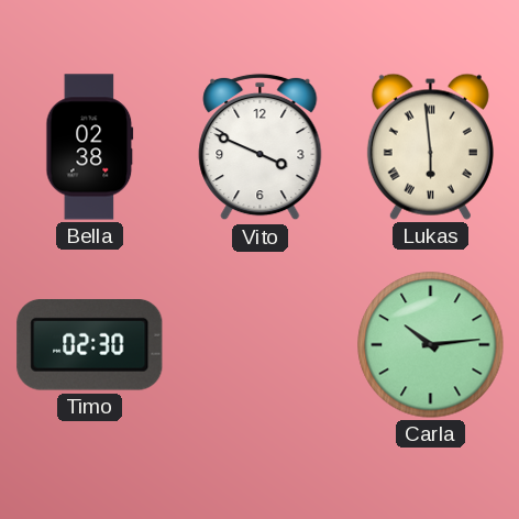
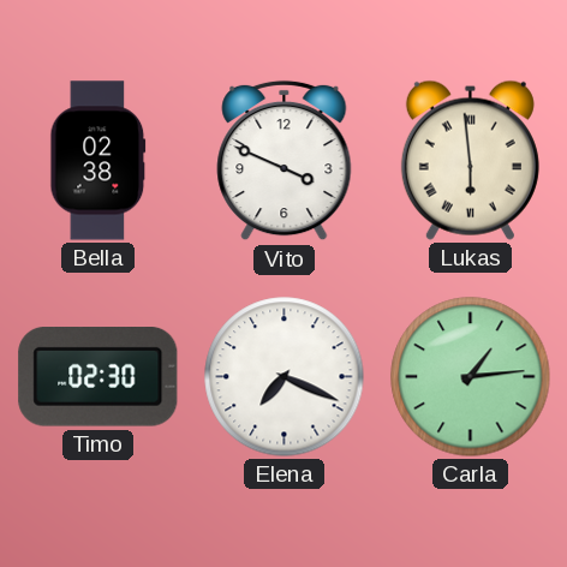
Elena: none -> 7:19
Carla: 10:14 -> 1:14
